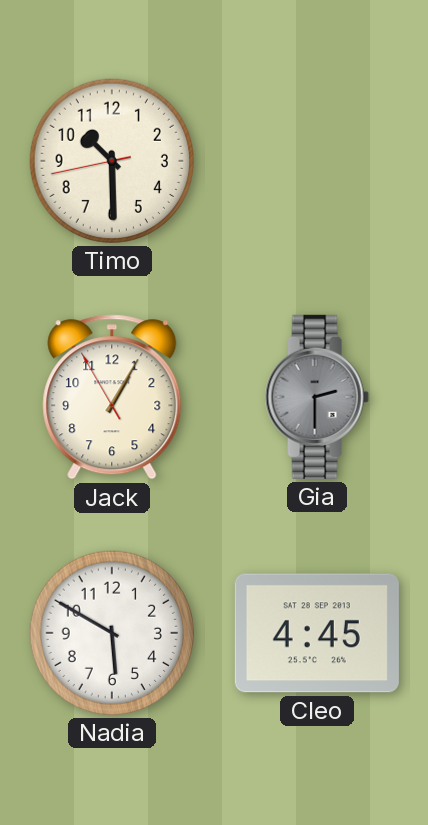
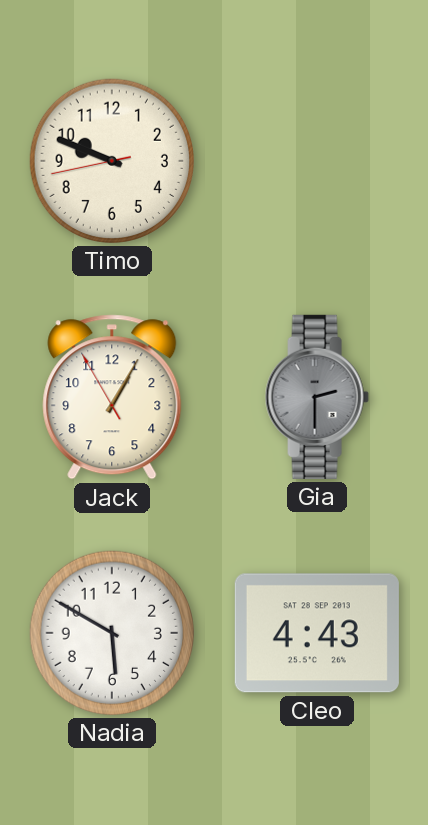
Timo: 10:29 -> 9:48
Cleo: 4:45 -> 4:43
